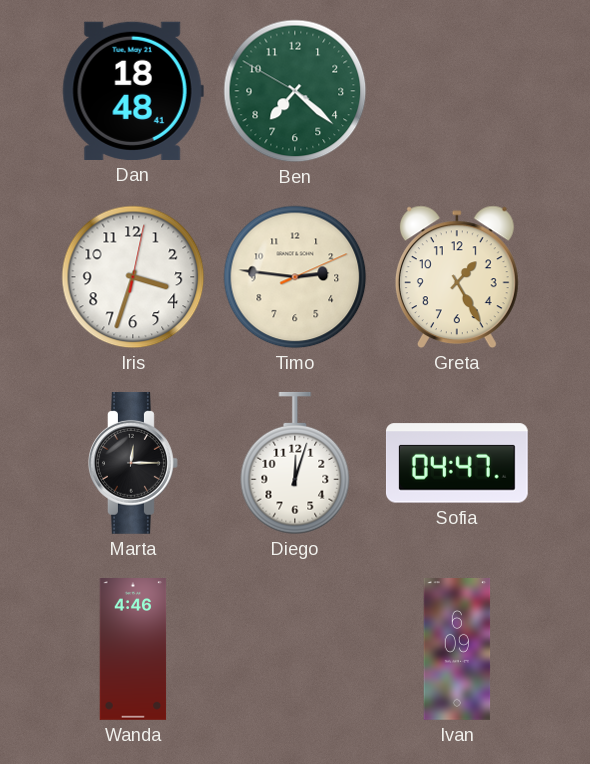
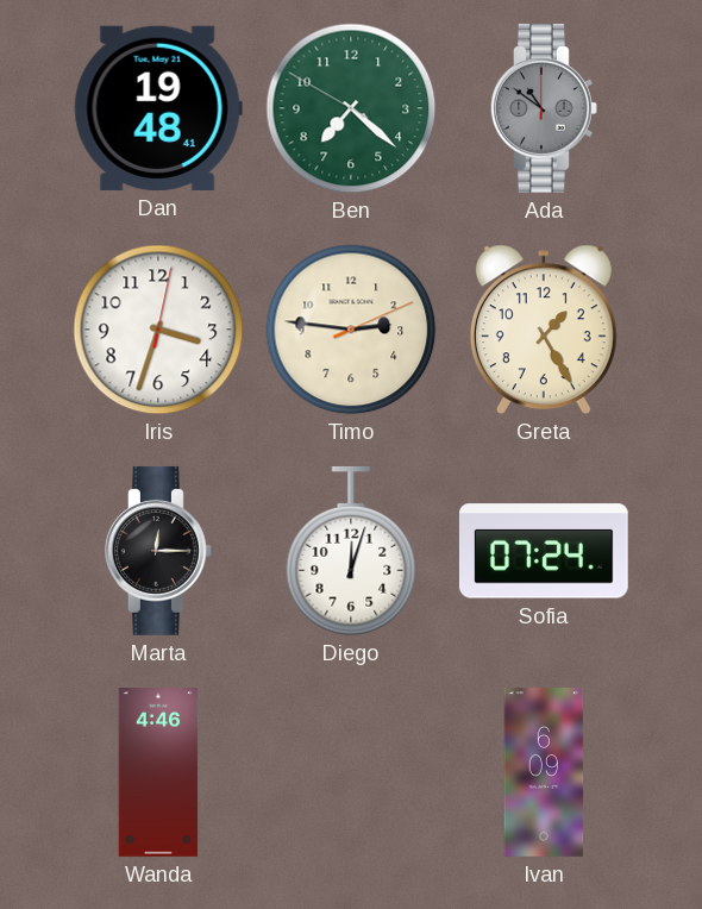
Dan: 18:48 -> 19:48
Ada: none -> 10:51
Sofia: 04:47 -> 07:24
